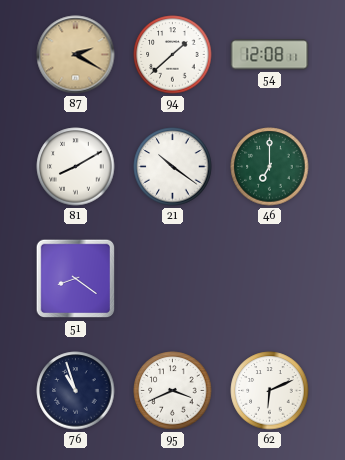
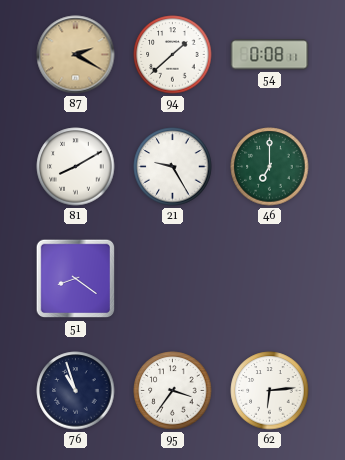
54: 12:08 -> 0:08
21: 10:21 -> 9:25
95: 3:41 -> 3:36
62: 6:11 -> 6:14
